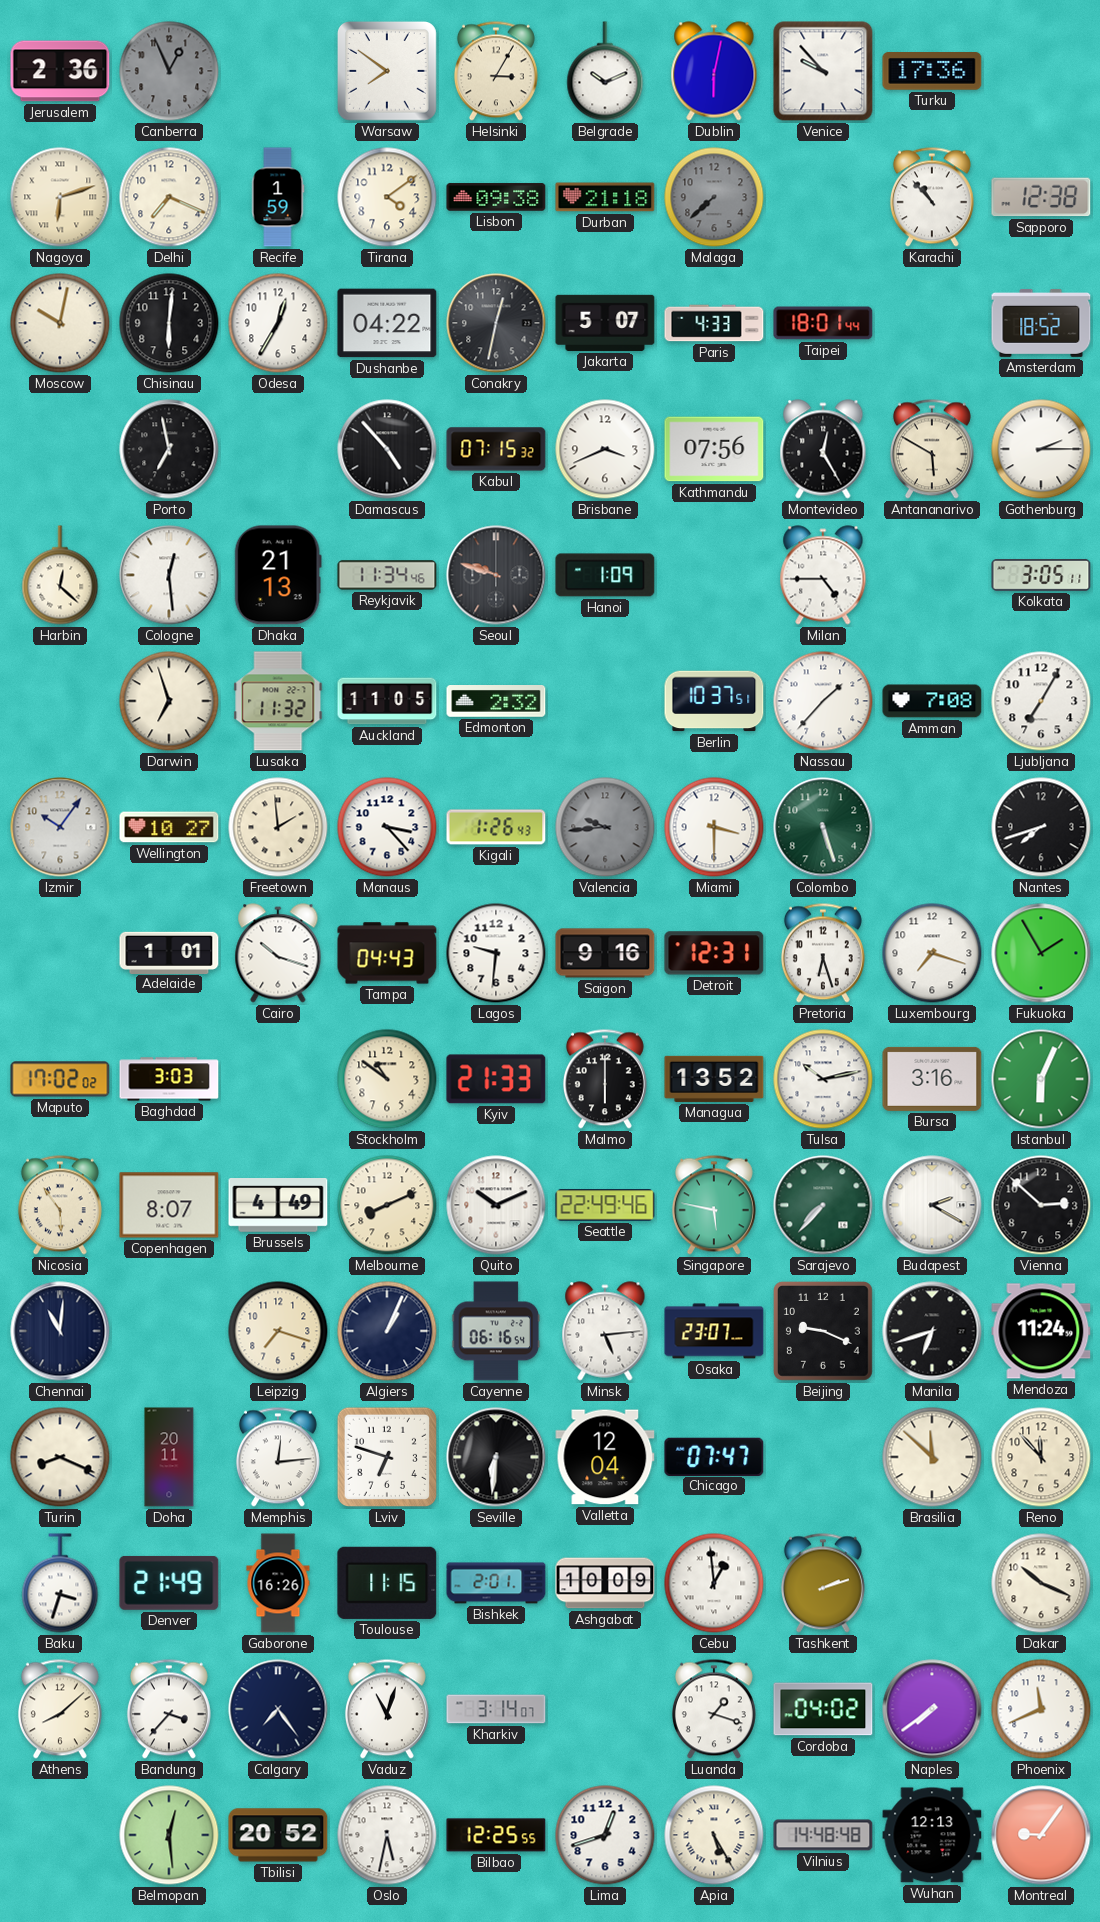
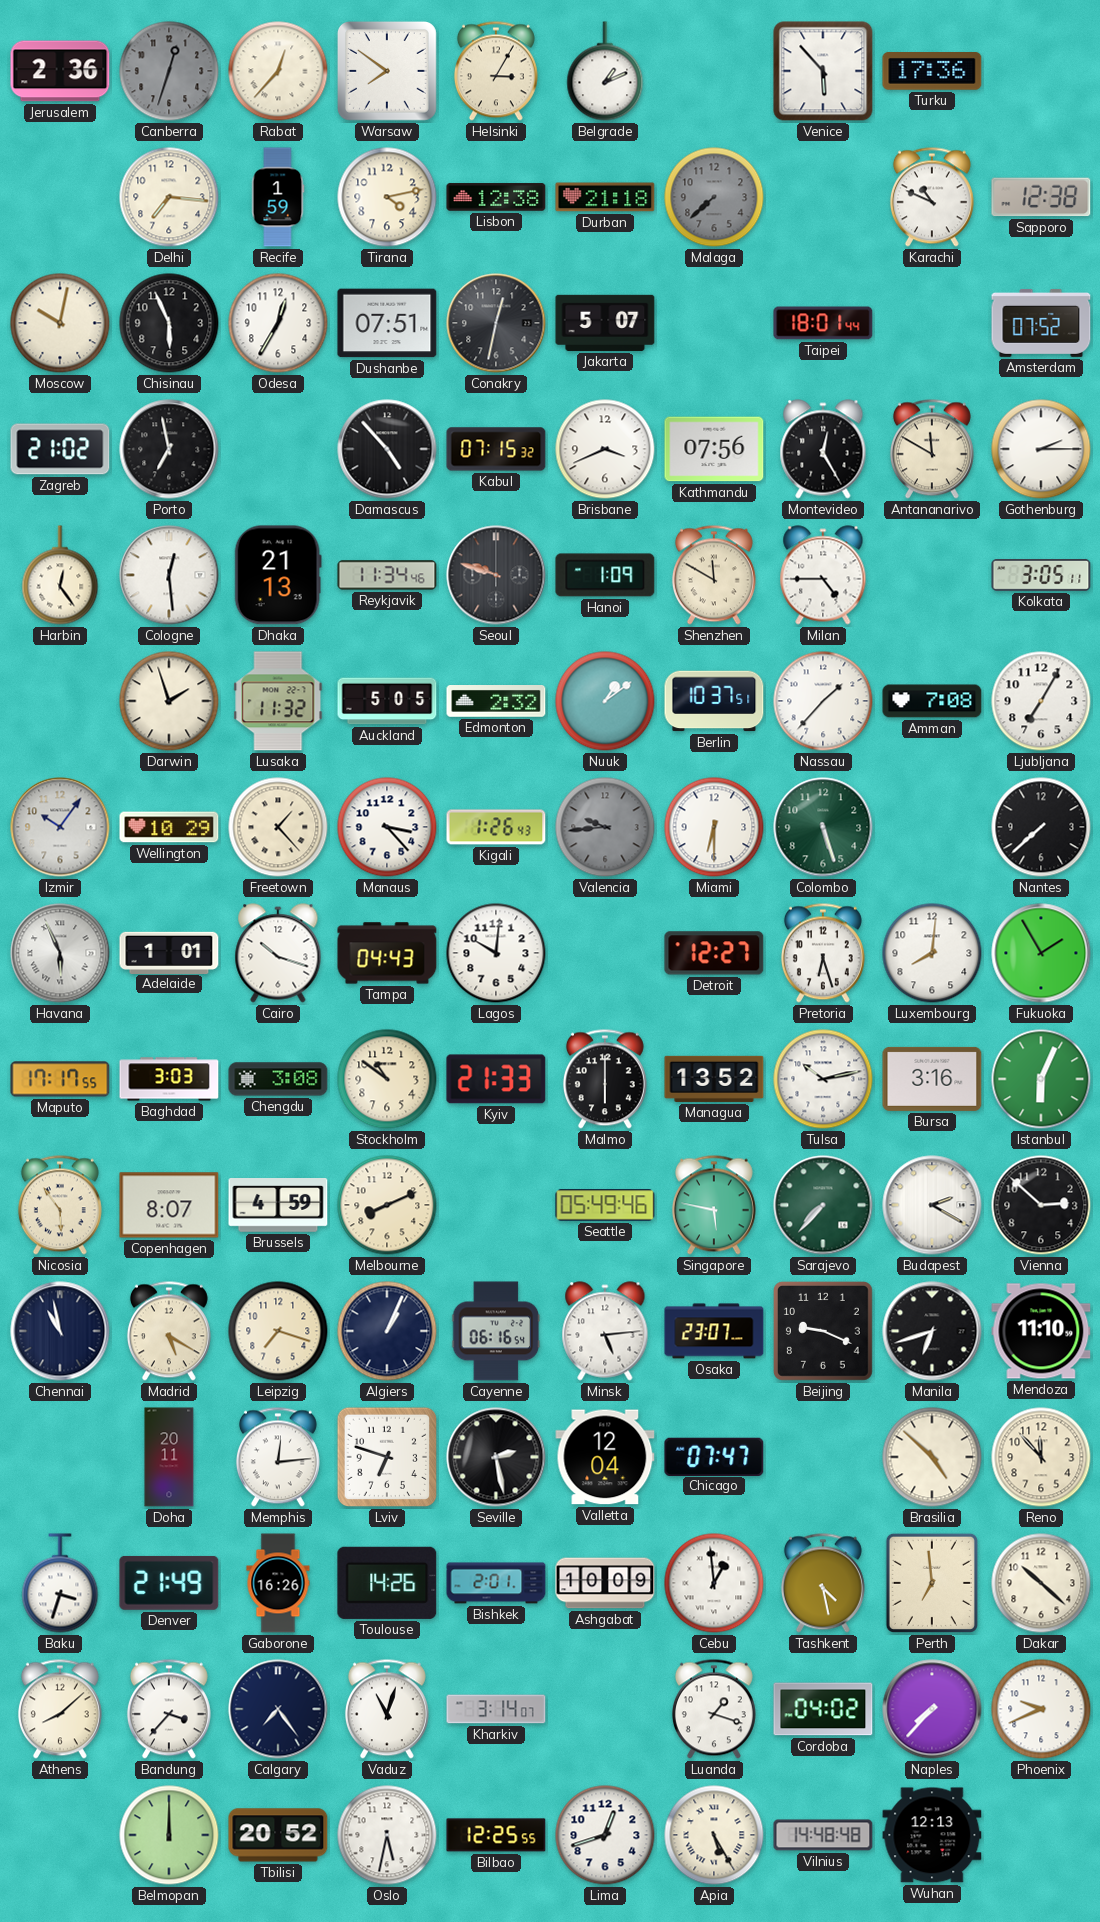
Canberra: 12:56 -> 12:33
Rabat: none -> 12:37
Belgrade: 10:11 -> 1:11
Dublin: 6:02 -> none
Venice: 9:53 -> 5:53
Nagoya: 6:12 -> none
Delhi: 7:19 -> 7:16
Tirana: 4:09 -> 4:13
Lisbon: 09:38 -> 12:38
Karachi: 10:53 -> 10:49
Chisinau: 6:01 -> 5:56
Dushanbe: 04:22 -> 07:51
Paris: 4:33 -> none
Amsterdam: 18:52 -> 07:52
Zagreb: none -> 21:02
Antananarivo: 5:50 -> 11:50
Harbin: 12:22 -> 12:24
Shenzhen: none -> 11:50
Darwin: 6:57 -> 1:57
Auckland: 11:05 -> 5:05
Nuuk: none -> 1:09
Wellington: 10:27 -> 10:29
Freetown: 1:59 -> 1:23
Miami: 3:30 -> 6:30
Nantes: 7:42 -> 7:38
Havana: none -> 5:56
Lagos: 9:31 -> 10:01
Saigon: 9:16 -> none
Detroit: 12:31 -> 12:27
Luxembourg: 7:18 -> 8:01
Maputo: 17:02 -> 17:17
Chengdu: none -> 3:08
Brussels: 4:49 -> 4:59
Quito: 10:11 -> none
Seattle: 22:49 -> 05:49
Chennai: 11:01 -> 10:58
Madrid: none -> 5:20
Mendoza: 11:24 -> 11:10
Turin: 8:19 -> none
Seville: 6:31 -> 2:28
Brasilia: 11:52 -> 4:52
Toulouse: 11:15 -> 14:26
Tashkent: 2:12 -> 4:28
Perth: none -> 6:59
Dakar: 10:19 -> 10:22
Naples: 7:39 -> 7:37
Phoenix: 11:41 -> 9:41
Belmopan: 12:29 -> 12:00
Montreal: 9:06 -> none
